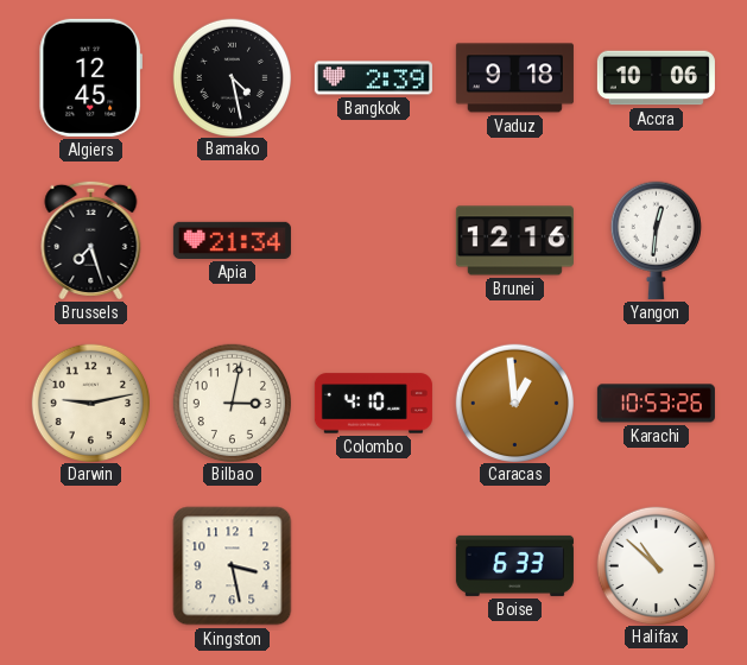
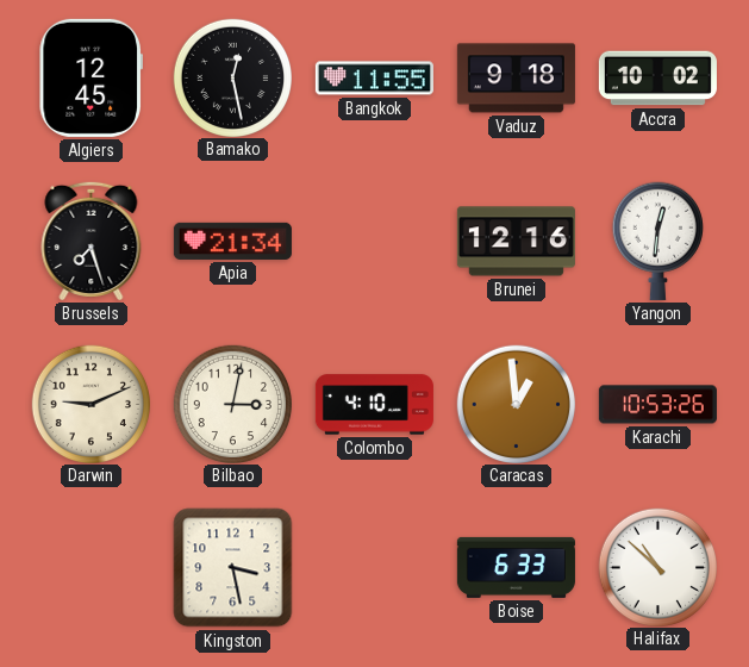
Bamako: 4:28 -> 12:28
Bangkok: 2:39 -> 11:55
Accra: 10:06 -> 10:02
Darwin: 9:13 -> 9:11
